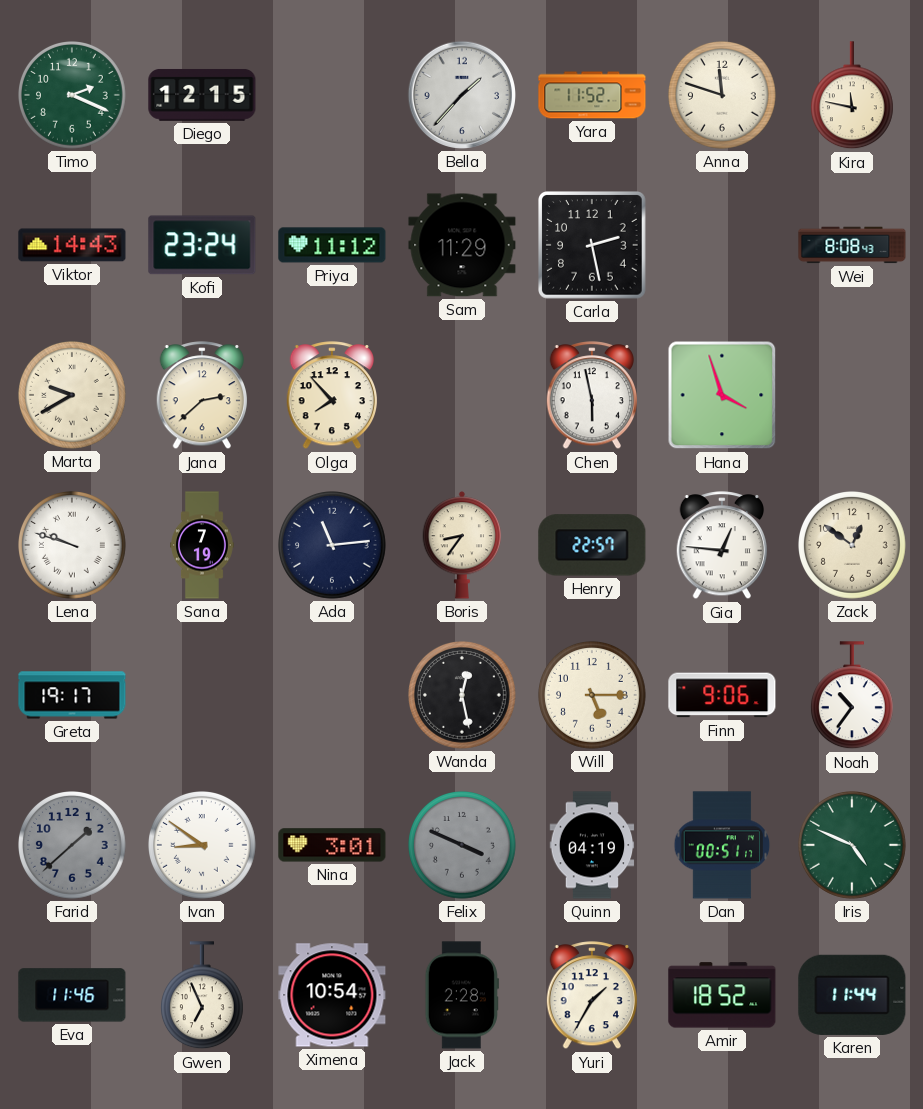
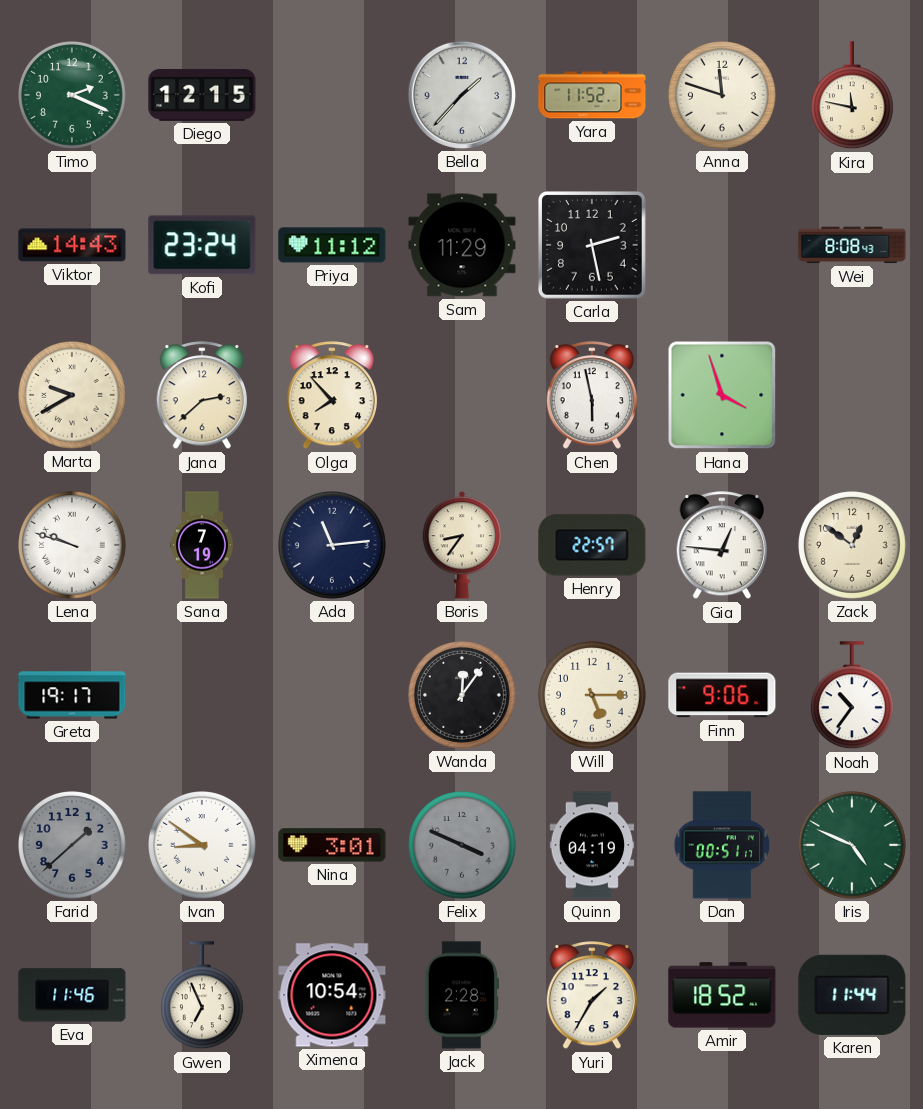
Wanda: 12:28 -> 12:06
